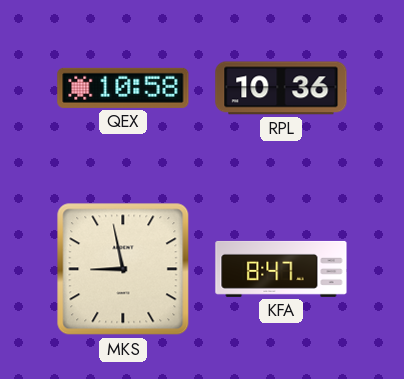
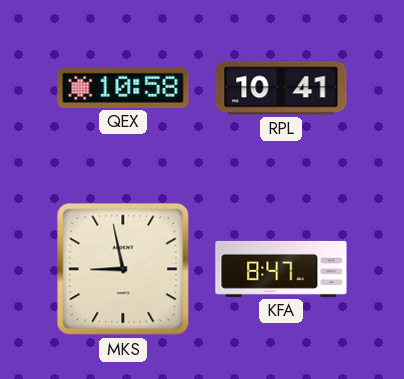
RPL: 10:36 -> 10:41
